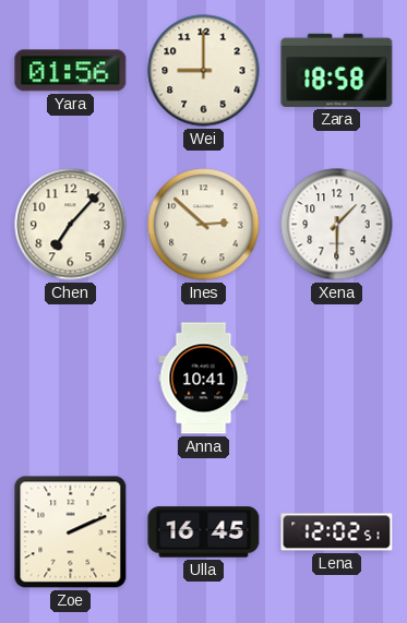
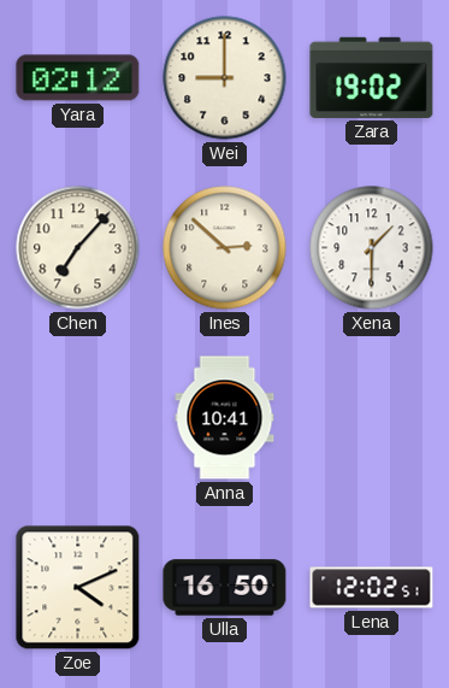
Yara: 01:56 -> 02:12
Zara: 18:58 -> 19:02
Zoe: 2:11 -> 4:11
Ulla: 16:45 -> 16:50
